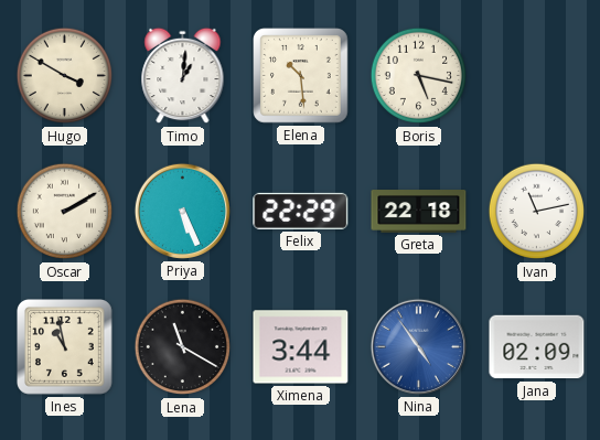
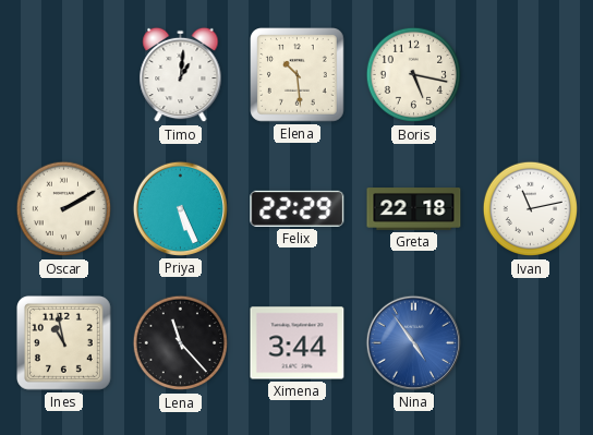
Hugo: 3:50 -> none
Lena: 11:20 -> 11:23
Jana: 02:09 -> none
